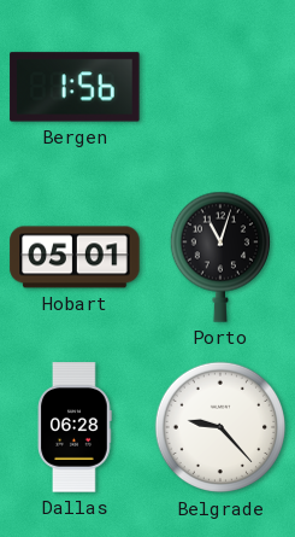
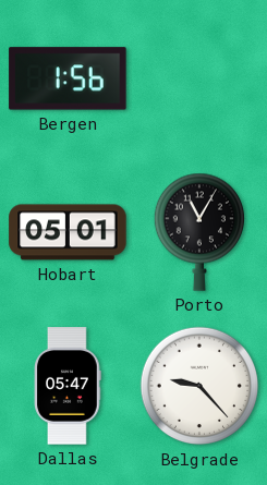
Porto: 11:03 -> 11:05
Dallas: 06:28 -> 05:47
